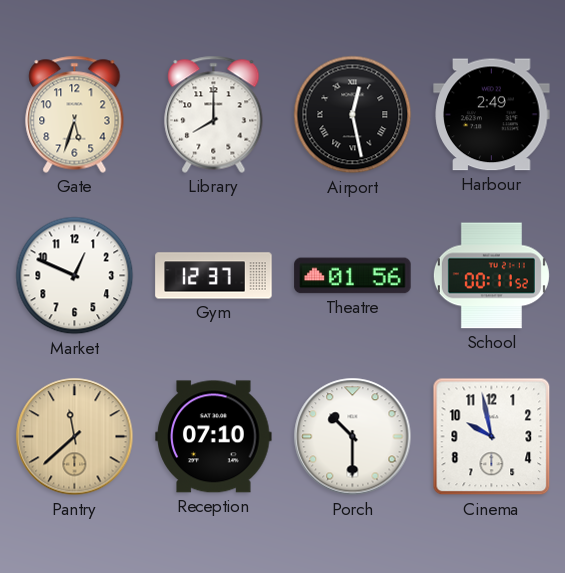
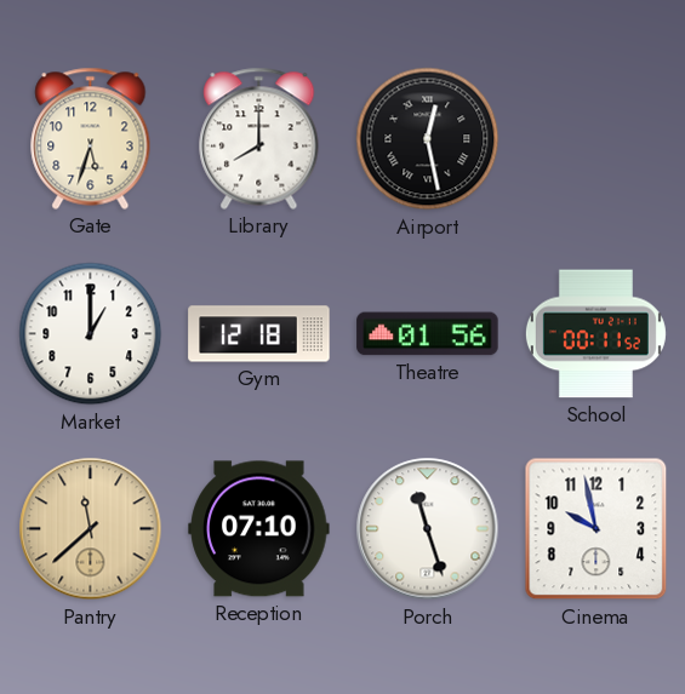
Harbour: 2:49 -> none
Market: 12:49 -> 1:00
Gym: 12:37 -> 12:18
Porch: 10:30 -> 11:27
